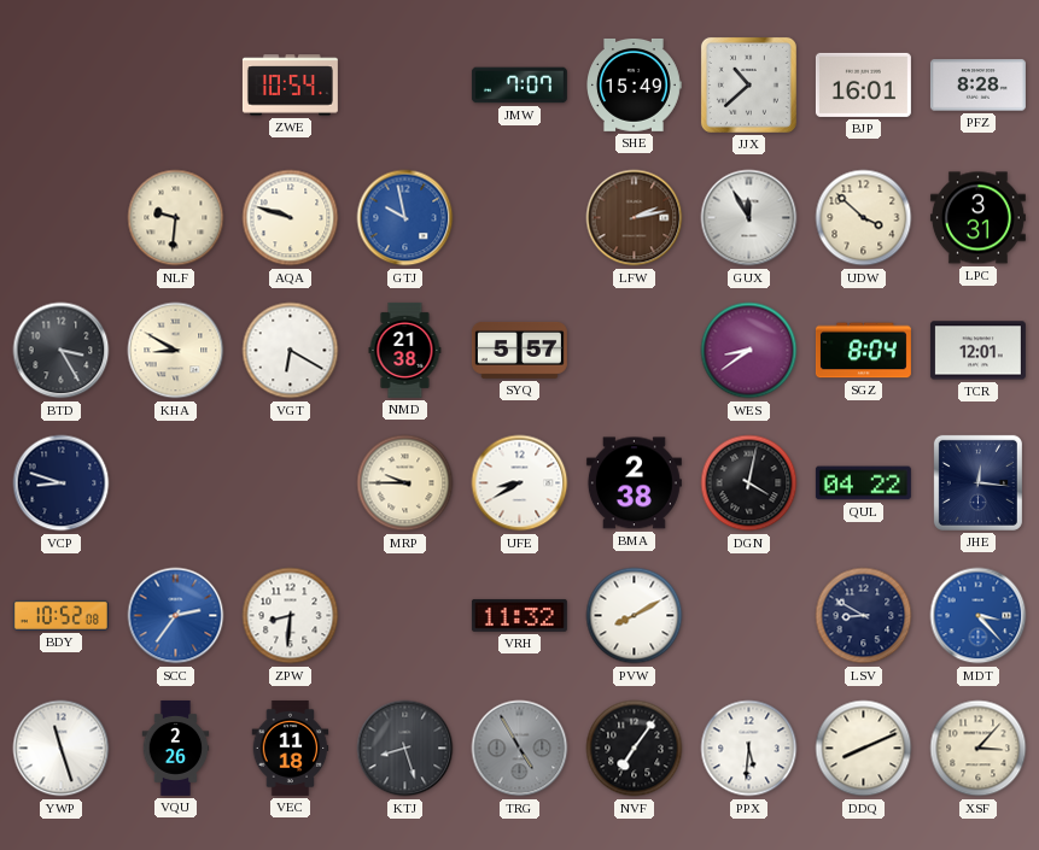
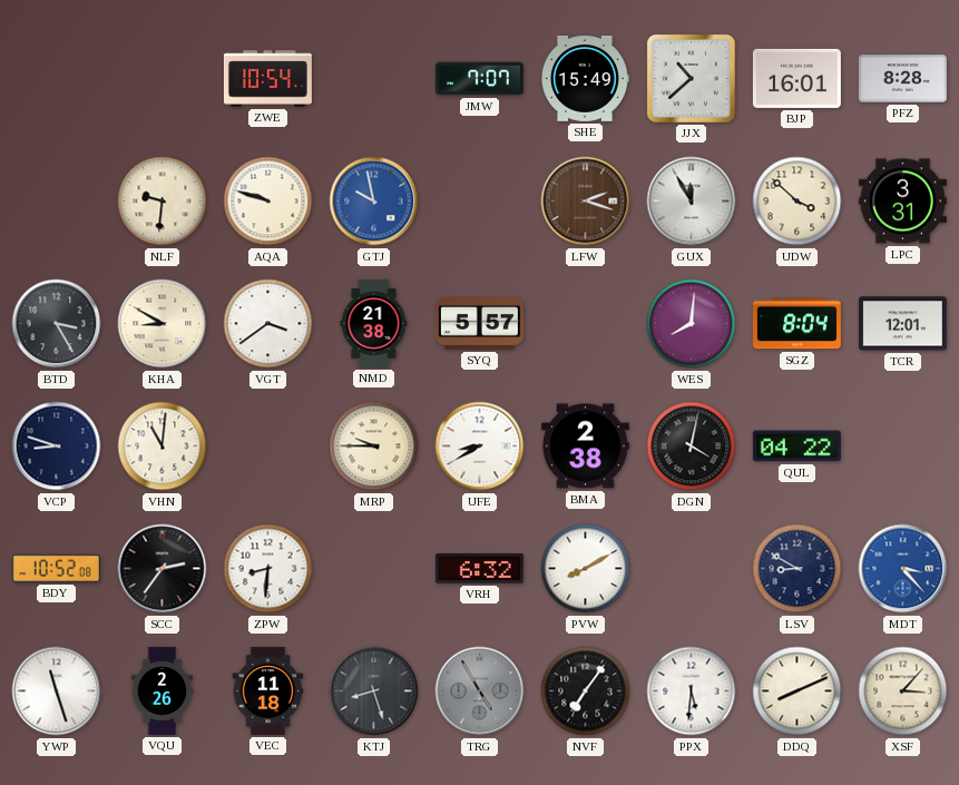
LFW: 2:13 -> 2:18
VGT: 6:20 -> 3:39
WES: 8:39 -> 8:01
VHN: none -> 11:01
JHE: 12:16 -> none
SCC dial: blue -> black
VRH: 11:32 -> 6:32
